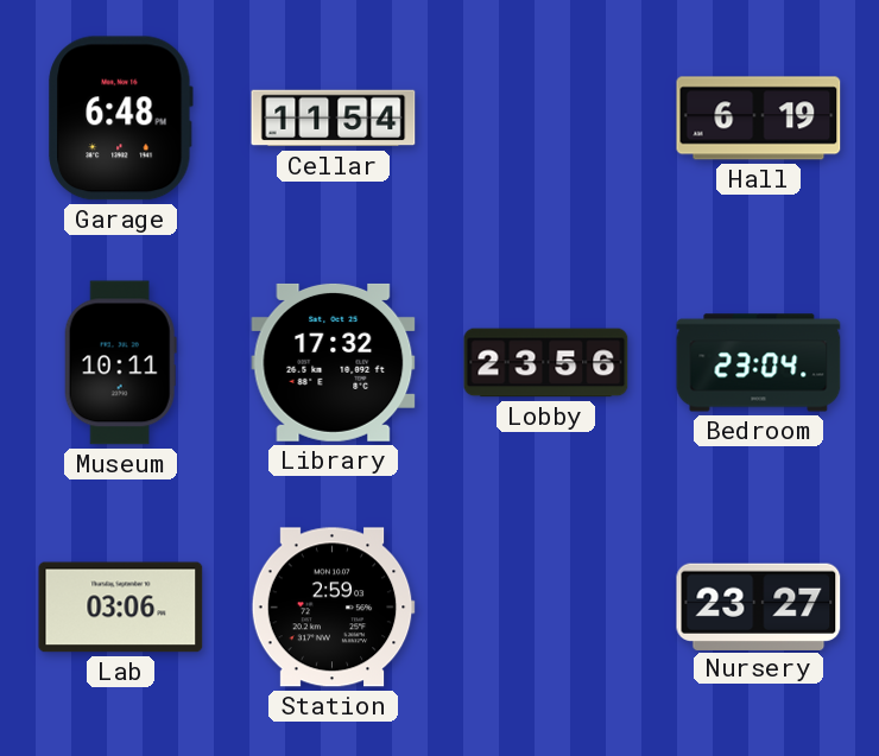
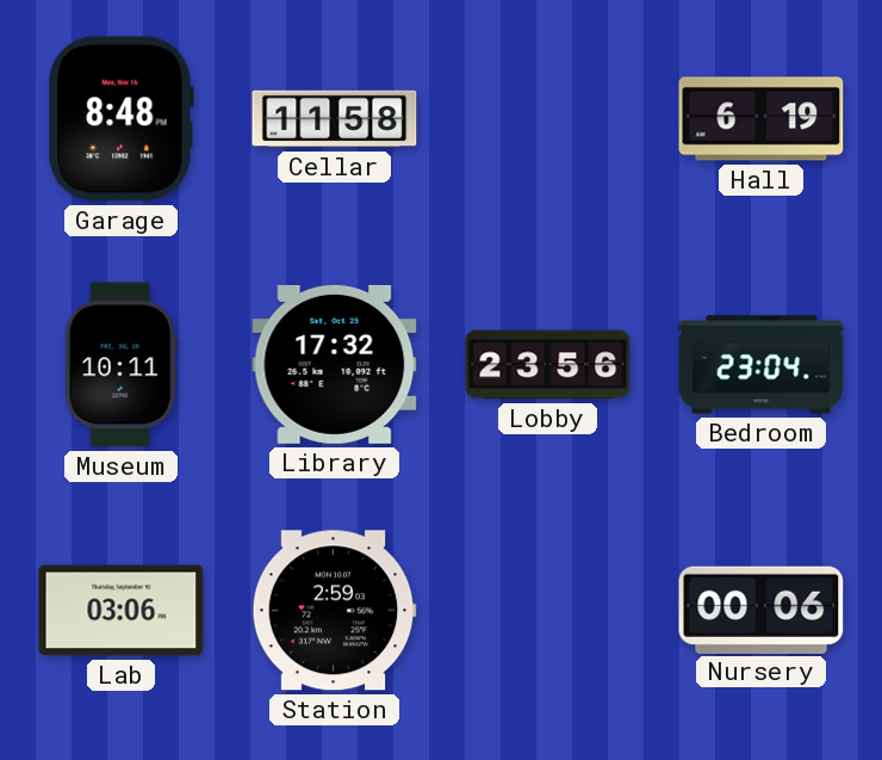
Garage: 6:48 -> 8:48
Cellar: 11:54 -> 11:58
Nursery: 23:27 -> 00:06
